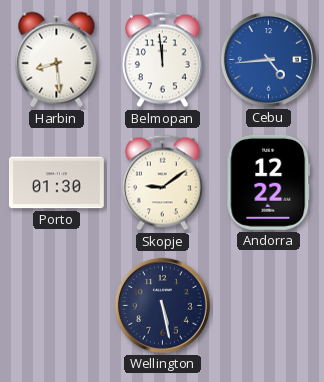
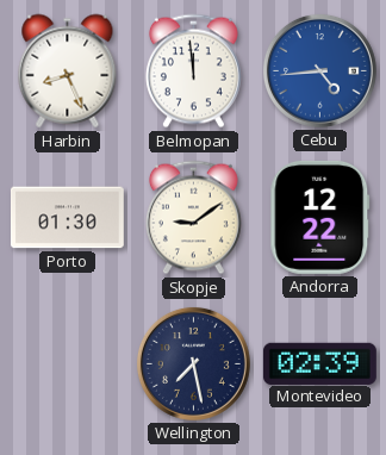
Harbin: 8:29 -> 8:26
Wellington: 5:28 -> 7:28
Montevideo: none -> 02:39
